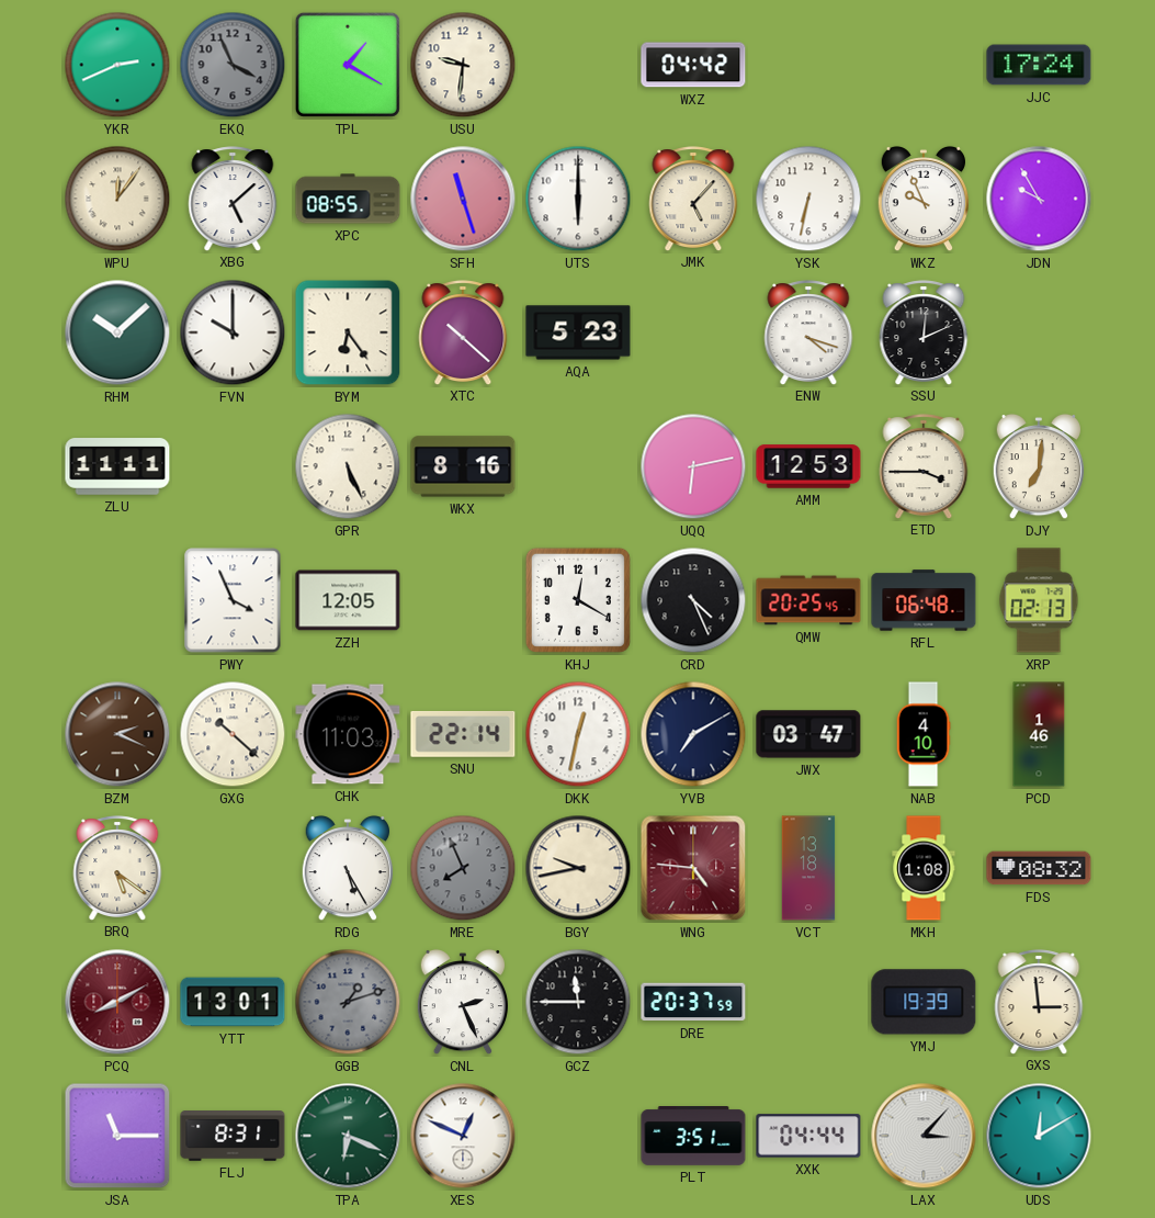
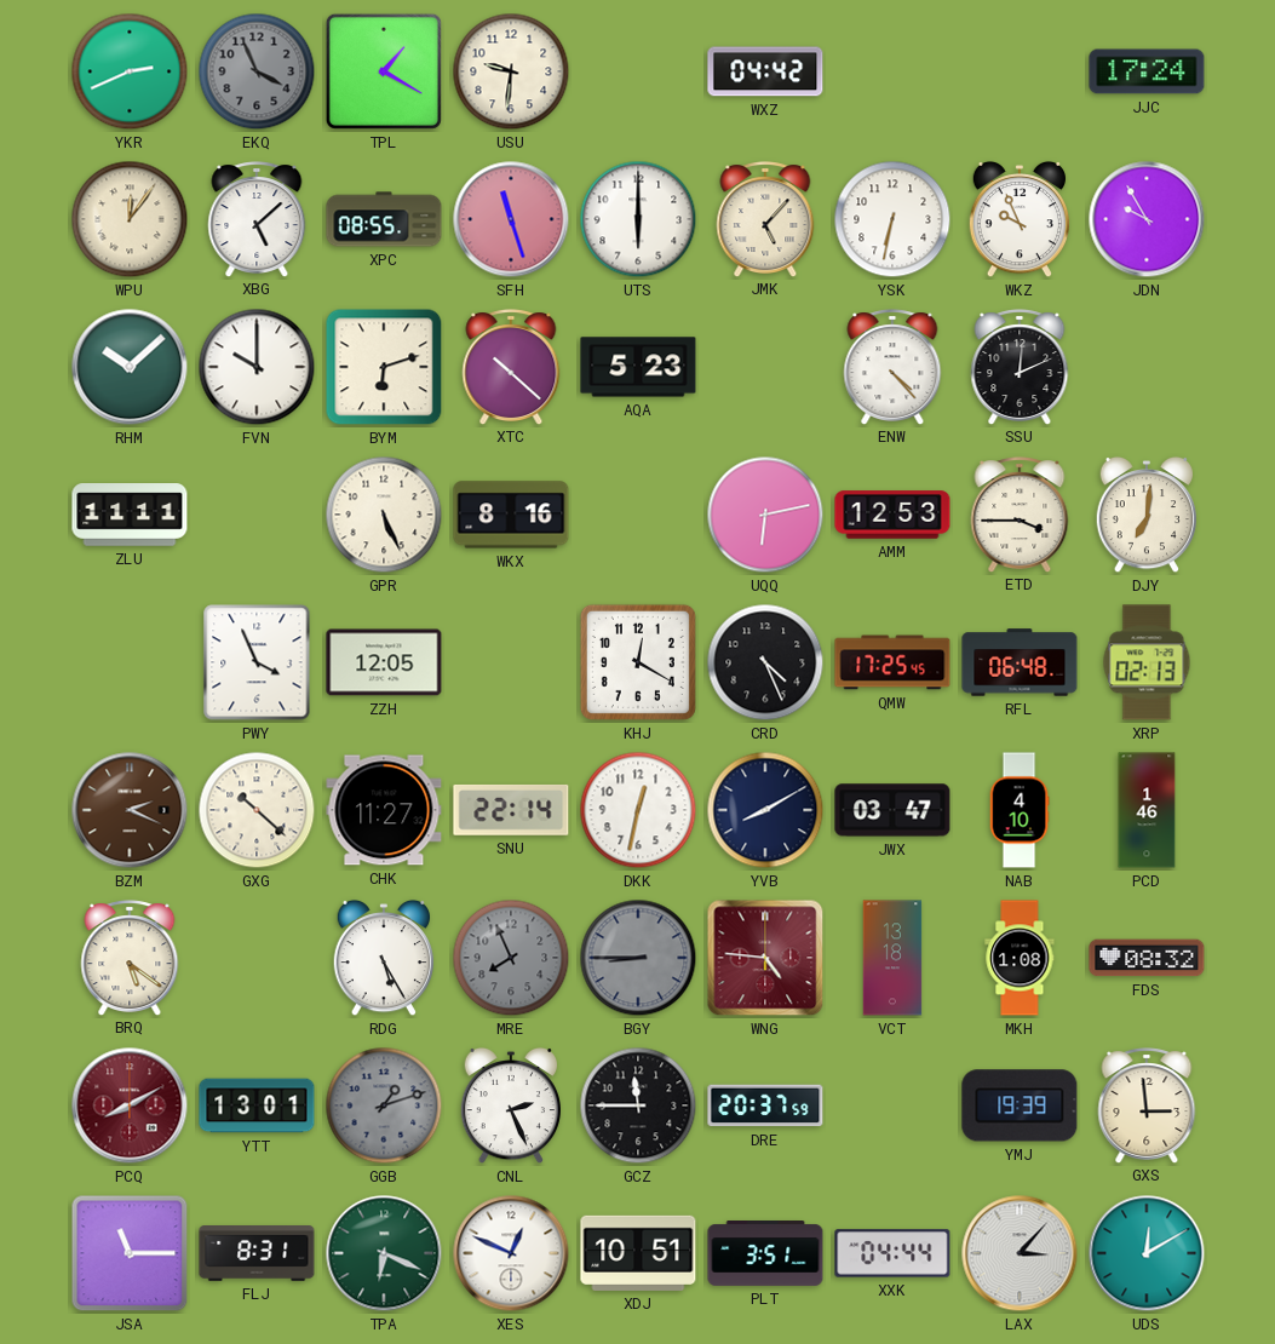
BYM: 6:24 -> 6:12
ENW: 4:18 -> 4:23
QMW: 20:25 -> 17:25
CHK: 11:03 -> 11:27
YVB: 7:10 -> 8:10
BGY: 9:43 -> 8:45
BGY dial: cream -> grey
XDJ: none -> 10:51
